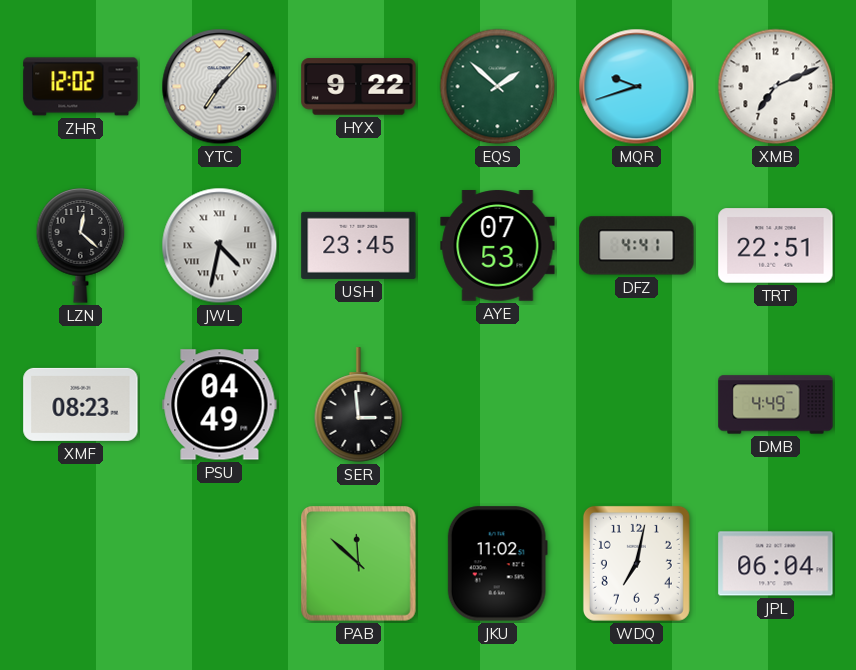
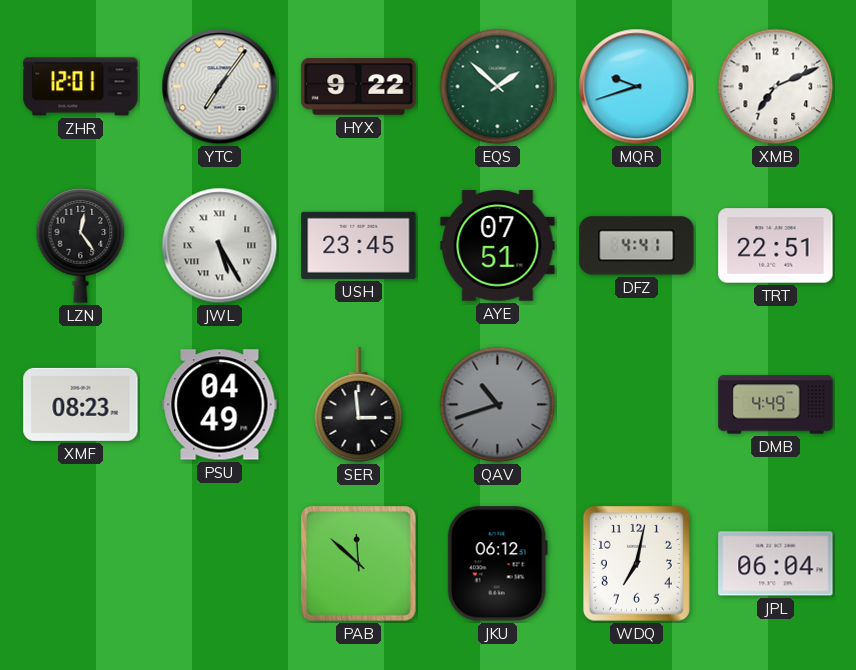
ZHR: 12:02 -> 12:01
YTC: 7:07 -> 7:06
LZN: 12:22 -> 12:24
JWL: 4:32 -> 5:25
AYE: 07:53 -> 07:51
QAV: none -> 10:42
JKU: 11:02 -> 06:12
